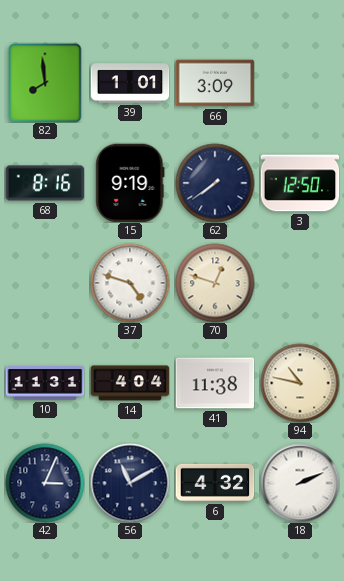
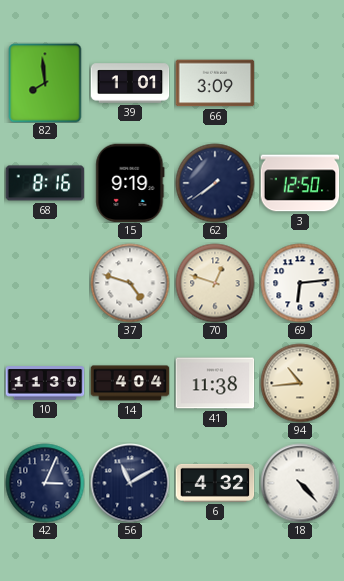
69: none -> 6:14
10: 11:31 -> 11:30
94: 10:47 -> 10:44
18: 2:11 -> 4:23
